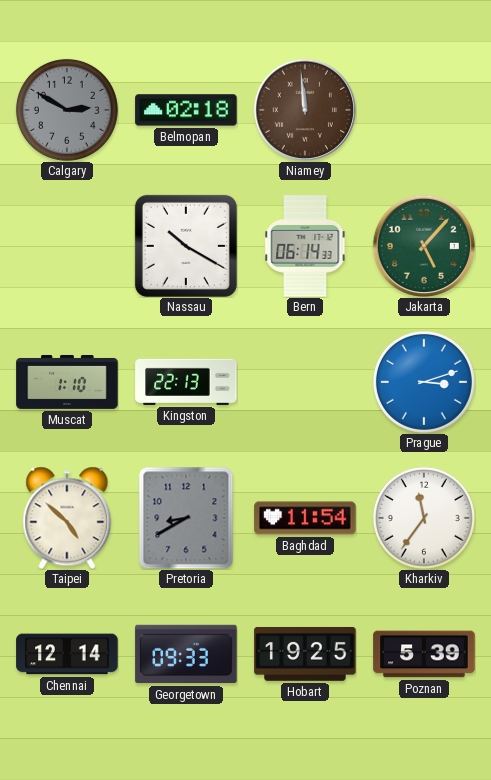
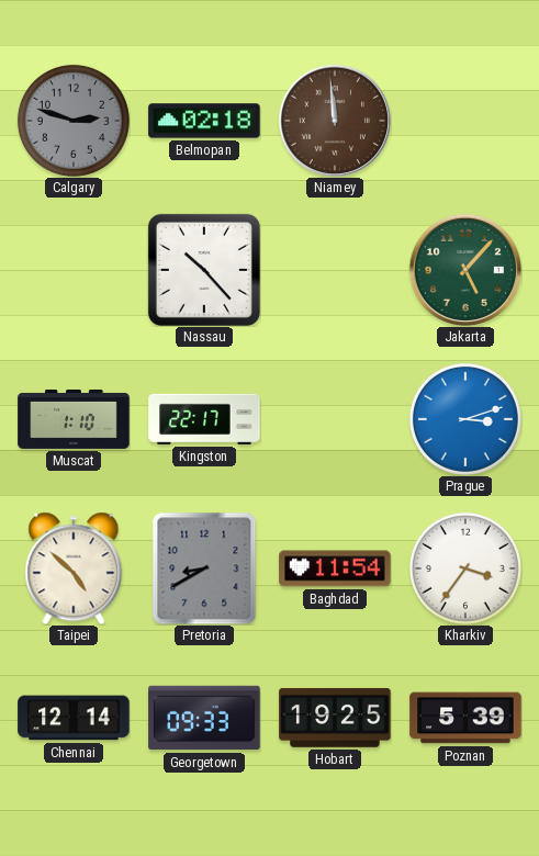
Calgary: 2:50 -> 2:48
Nassau: 10:20 -> 10:23
Bern: 06:14 -> none
Kingston: 22:13 -> 22:17
Kharkiv: 11:36 -> 3:36
